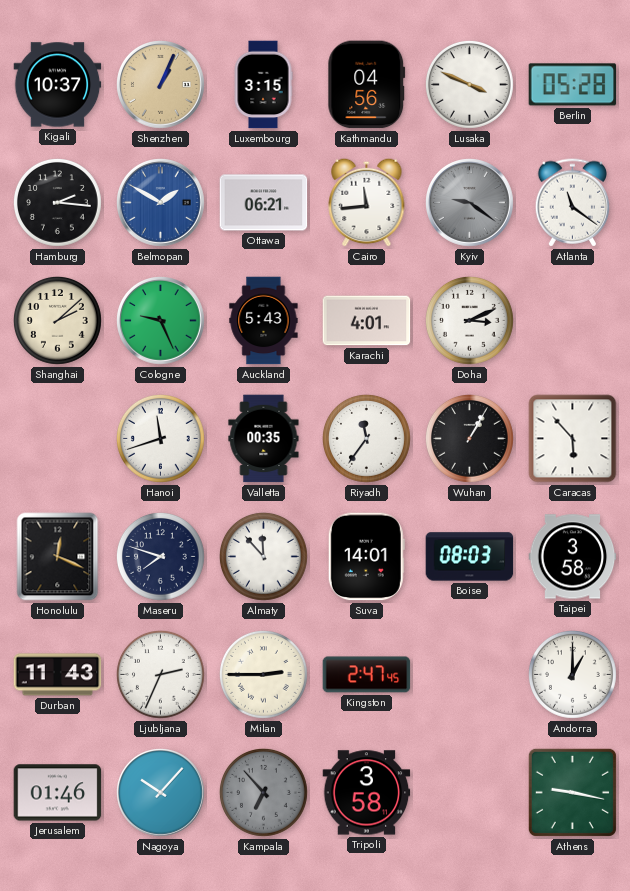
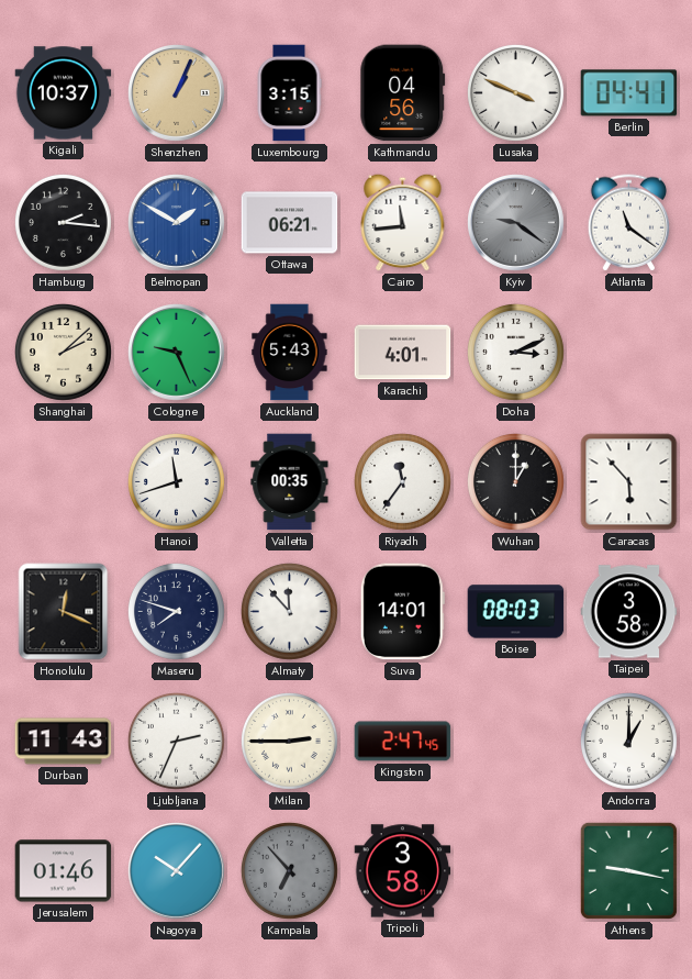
Berlin: 05:28 -> 04:41
Wuhan: 1:05 -> 1:00
